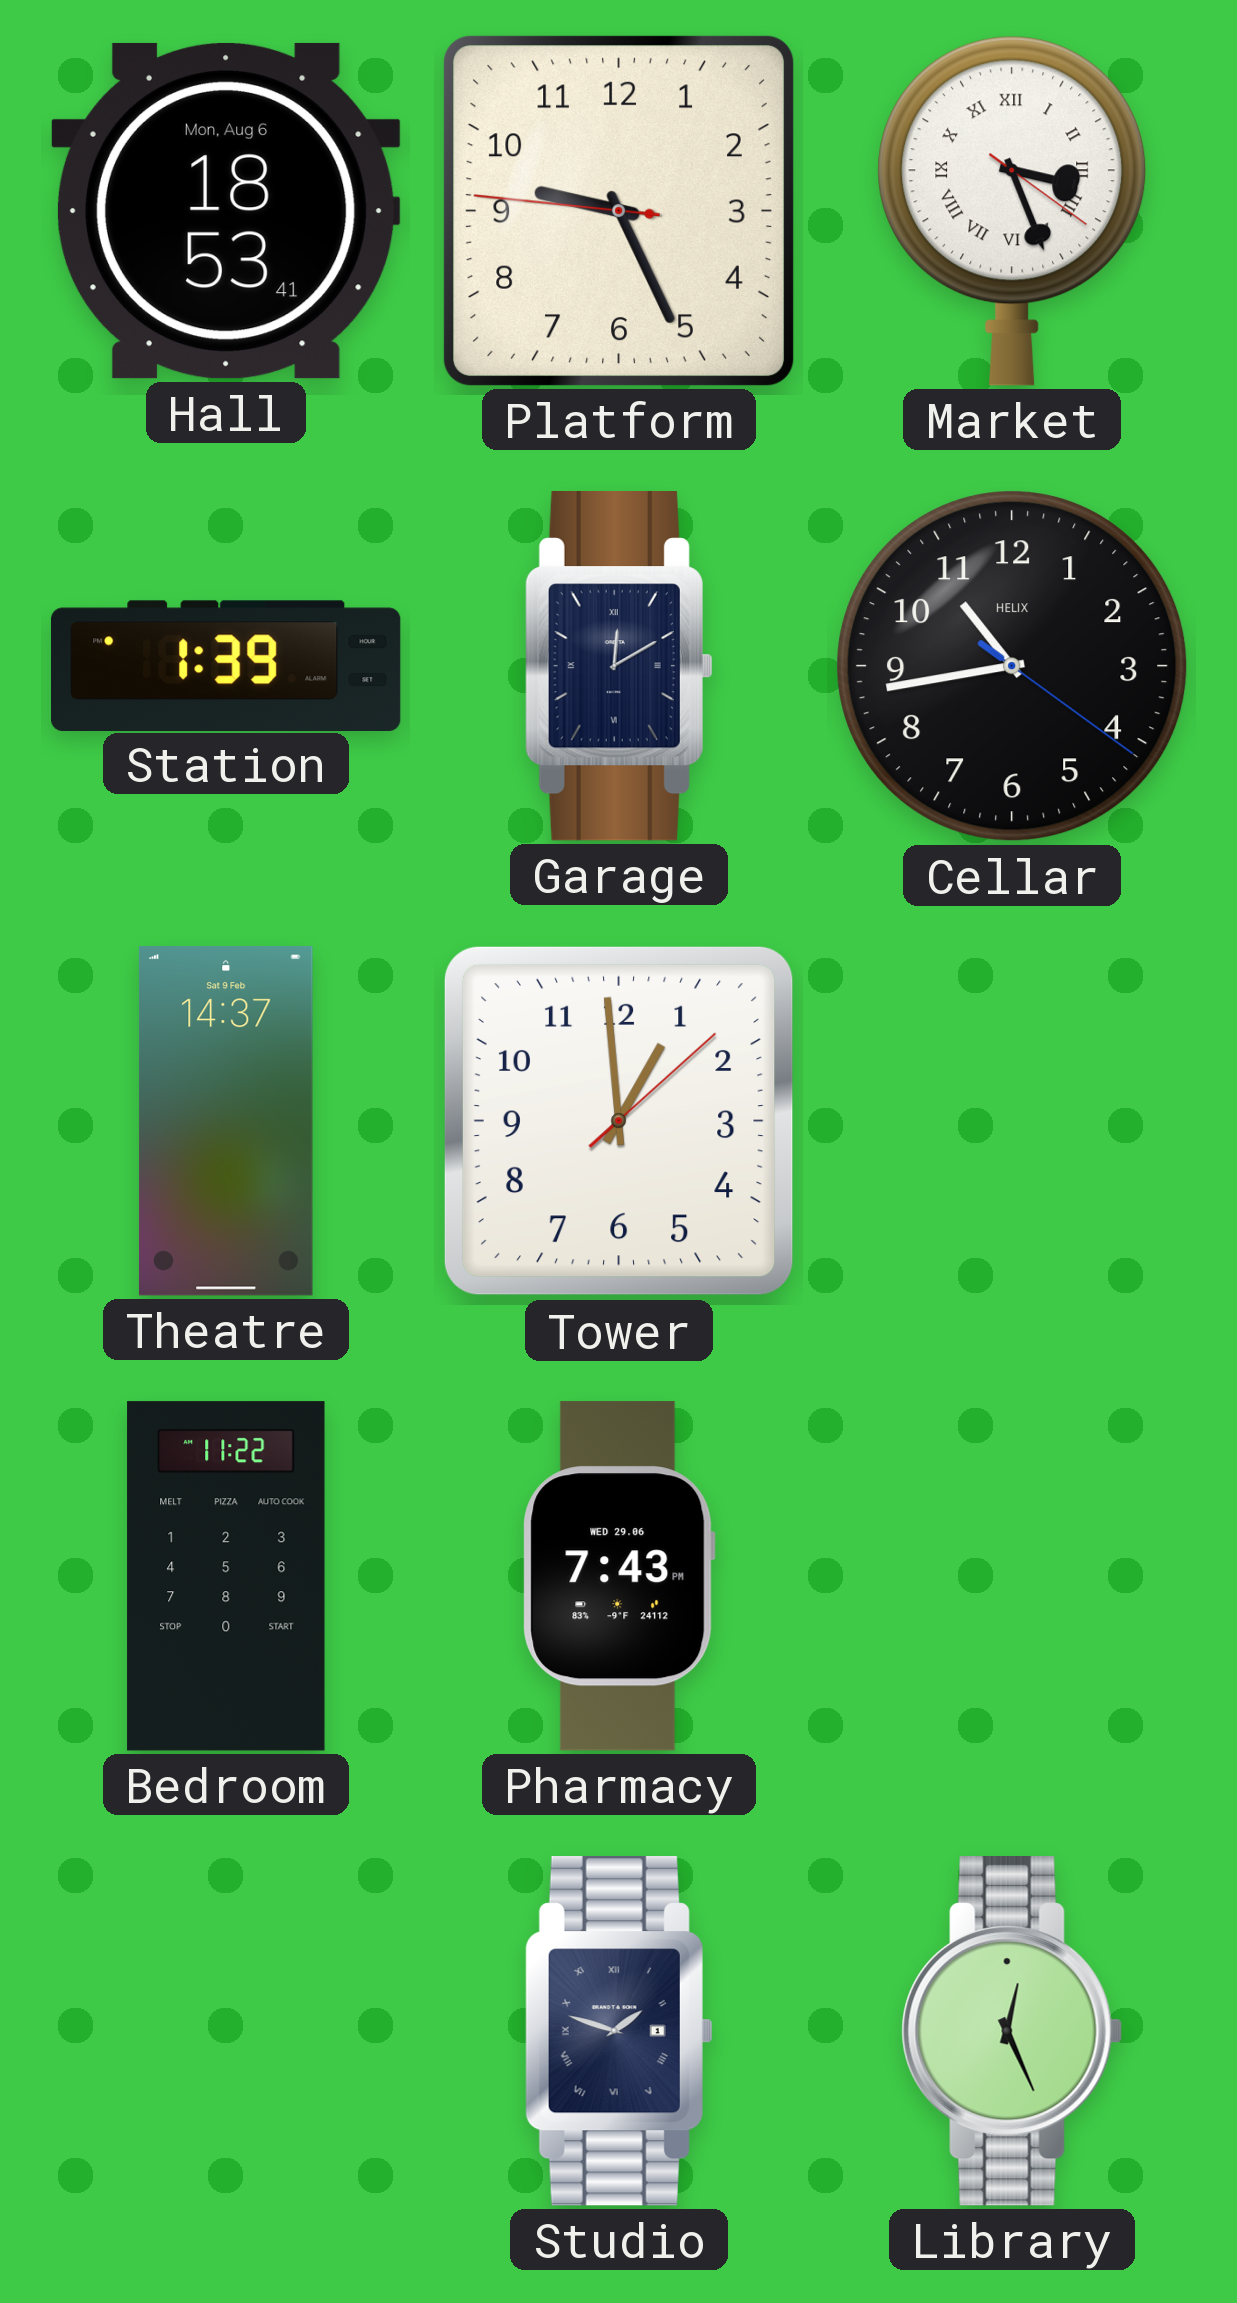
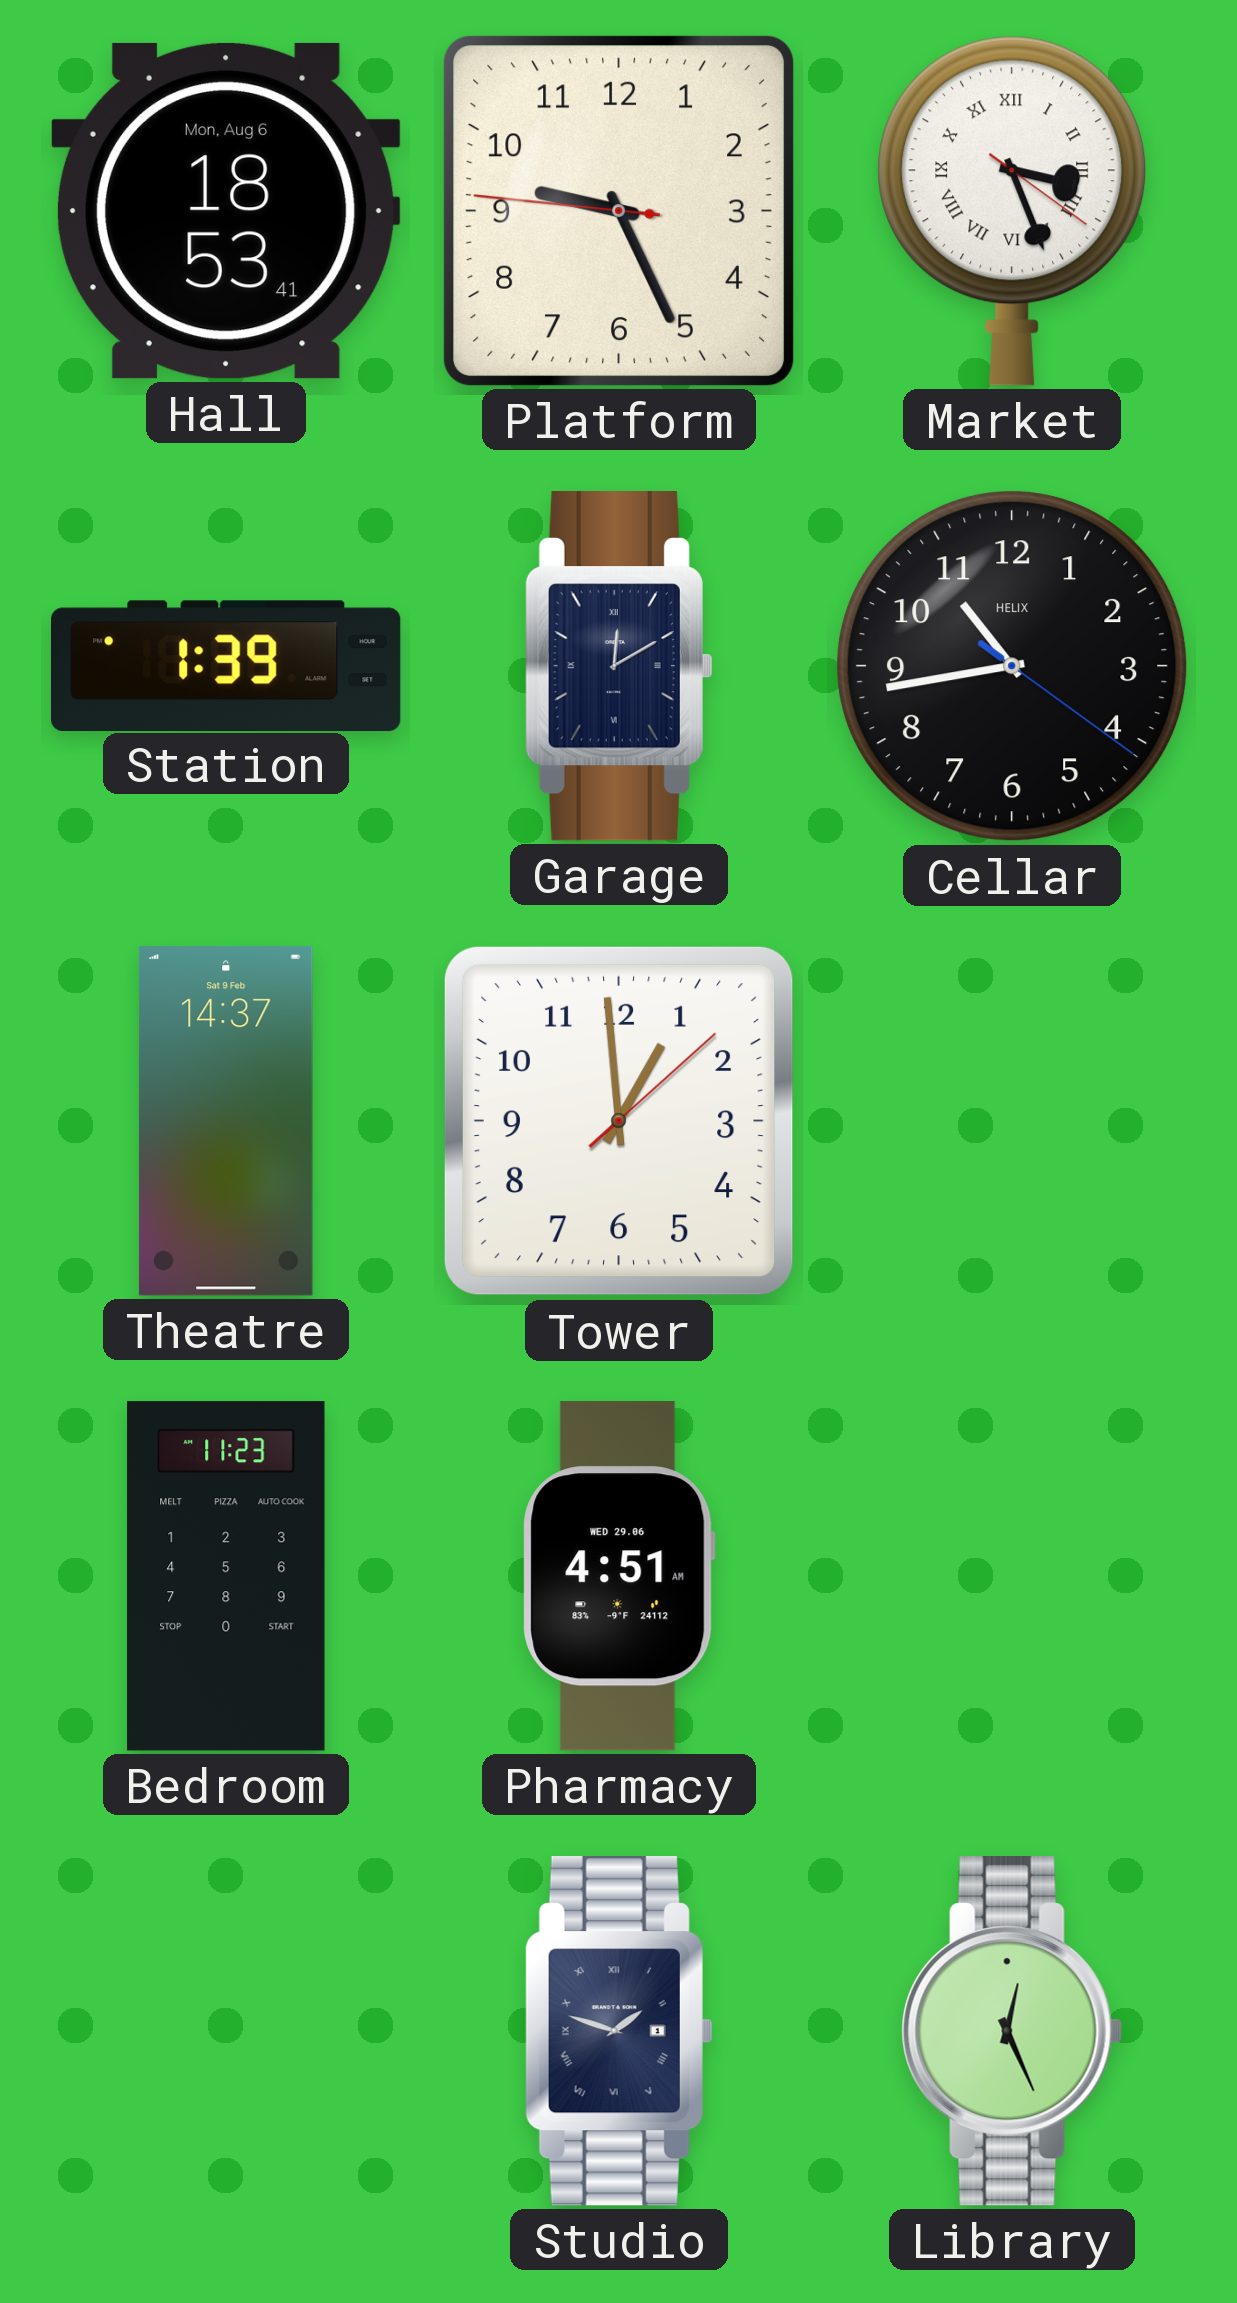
Bedroom: 11:22 -> 11:23
Pharmacy: 7:43 -> 4:51
